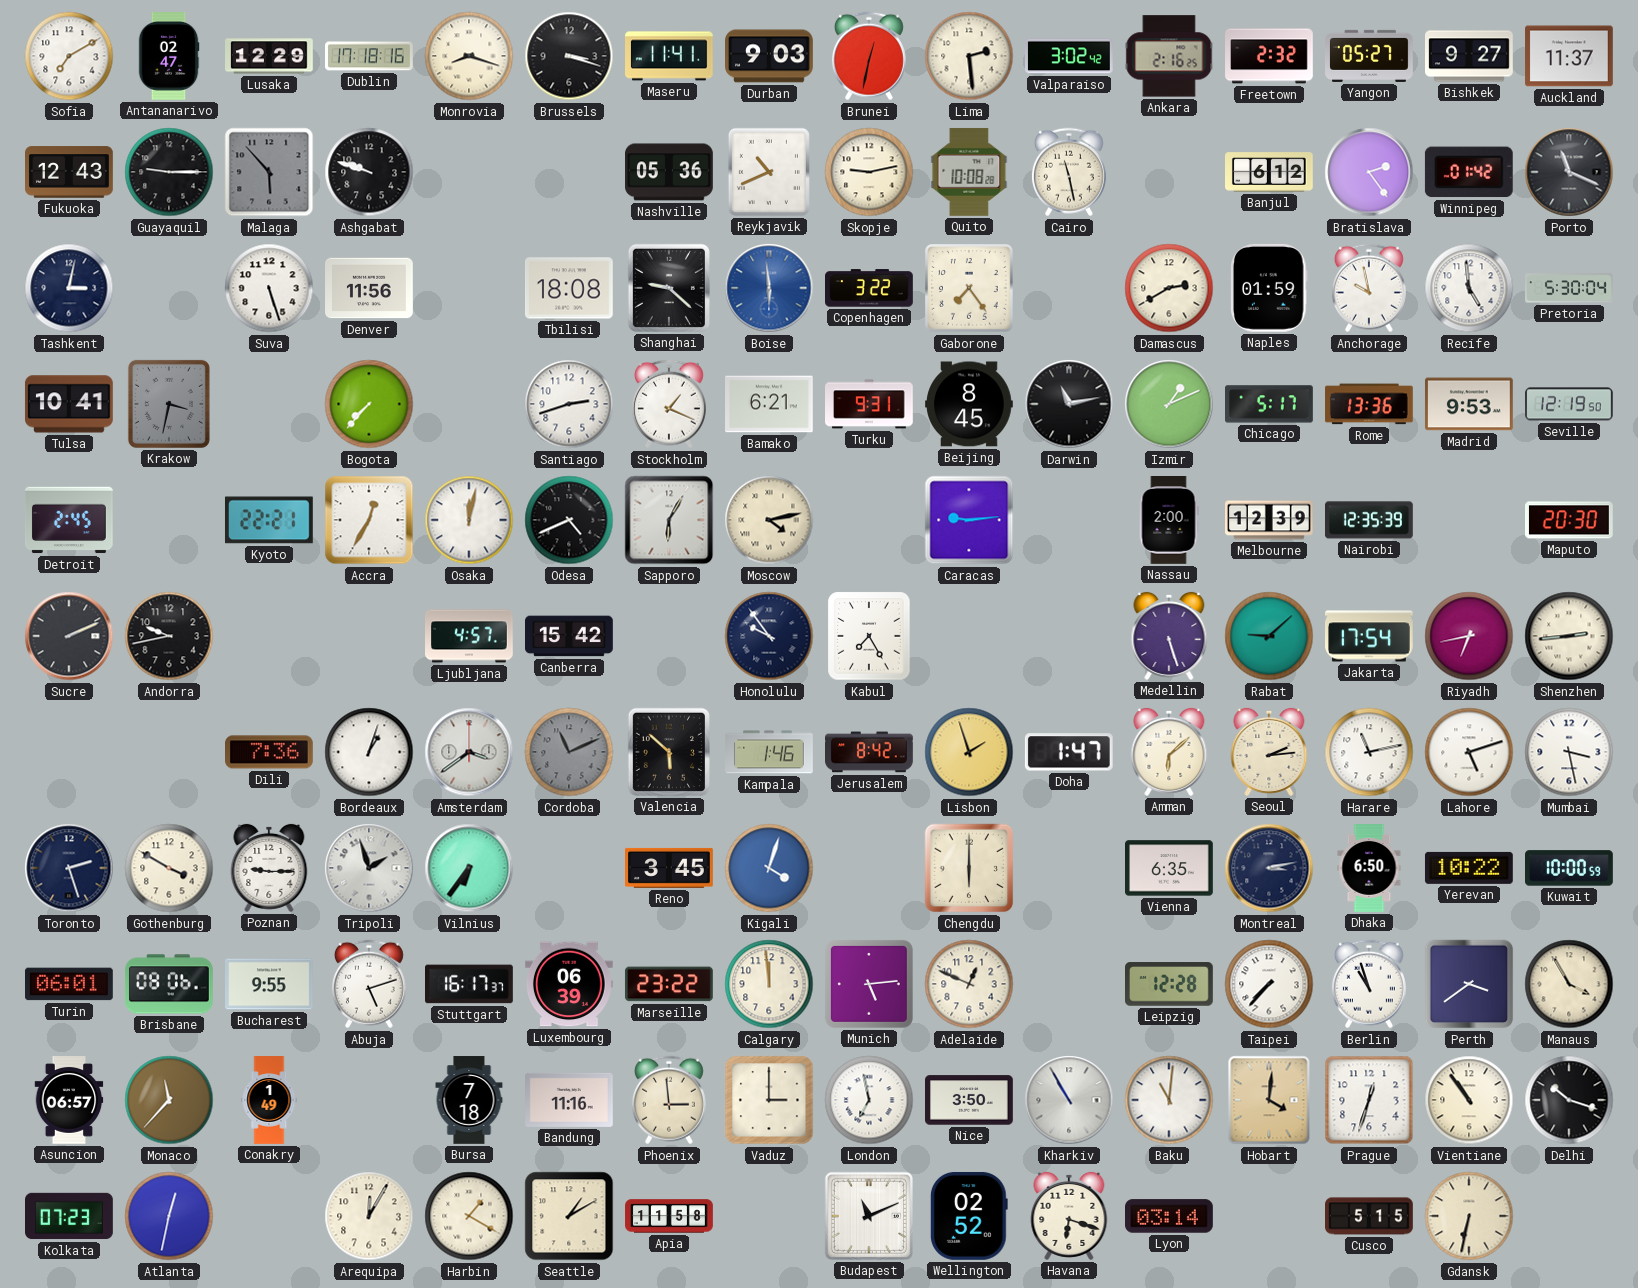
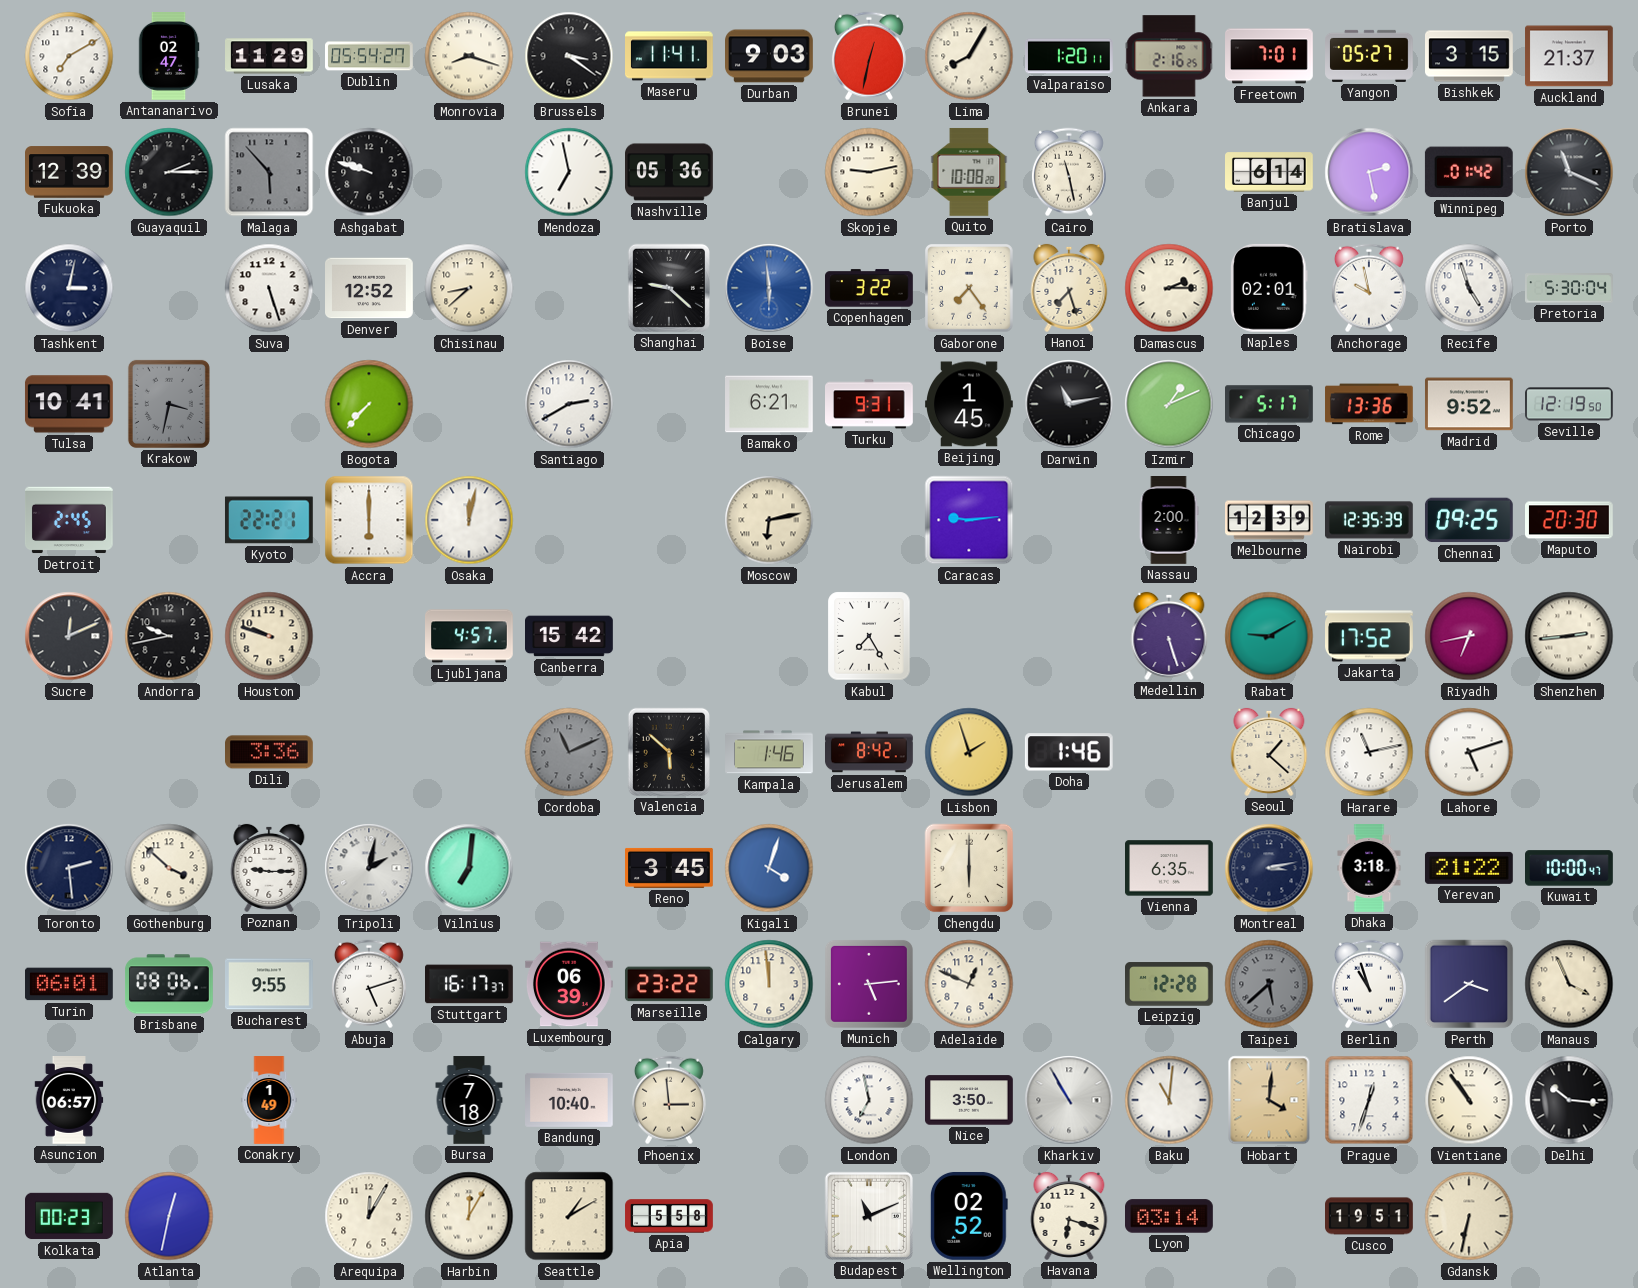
Lusaka: 12:29 -> 11:29
Dublin: 17:18 -> 05:54
Brussels: 3:18 -> 3:21
Lima: 2:29 -> 8:05
Valparaiso: 3:02 -> 1:20
Freetown: 2:32 -> 7:01
Bishkek: 9:27 -> 3:15
Auckland: 11:37 -> 21:37
Fukuoka: 12:43 -> 12:39
Guayaquil: 9:15 -> 2:15
Mendoza: none -> 6:58
Reykjavik: 10:41 -> none
Banjul: 6:12 -> 6:14
Bratislava: 2:24 -> 2:28
Denver: 11:56 -> 12:52
Chisinau: none -> 8:38
Tbilisi: 18:08 -> none
Hanoi: none -> 7:27
Damascus: 2:40 -> 2:15
Naples: 01:59 -> 02:01
Recife: 4:59 -> 4:57
Santiago: 2:42 -> 2:40
Stockholm: 1:19 -> none
Beijing: 8:45 -> 1:45
Madrid: 9:53 -> 9:52
Accra: 12:35 -> 6:00
Odesa: 4:41 -> none
Sapporo: 6:05 -> none
Moscow: 4:13 -> 6:13
Chennai: none -> 09:25
Sucre: 2:11 -> 12:11
Houston: none -> 9:48
Honolulu: 9:54 -> none
Rabat: 9:08 -> 9:10
Jakarta: 17:54 -> 17:52
Dili: 7:36 -> 3:36
Bordeaux: 1:03 -> none
Amsterdam: 3:39 -> none
Doha: 1:47 -> 1:46
Amman: 6:08 -> none
Seoul: 2:14 -> 1:22
Mumbai: 3:28 -> none
Toronto: 2:27 -> 2:29
Gothenburg: 3:50 -> 3:52
Tripoli: 1:57 -> 2:02
Vilnius: 6:36 -> 7:01
Dhaka: 6:50 -> 3:18
Yerevan: 10:22 -> 21:22
Kuwait: 10:00:59 -> 10:00:47
Taipei: 7:37 -> 5:38
Taipei dial: white -> grey
Manaus: 3:55 -> 3:56
Monaco: 11:37 -> none
Bandung: 11:16 -> 10:40
Vaduz: 3:00 -> none
Delhi: 10:18 -> 10:16
Kolkata: 07:23 -> 00:23
Harbin: 1:20 -> 12:05
Apia: 11:58 -> 5:58
Cusco: 5:15 -> 19:51
